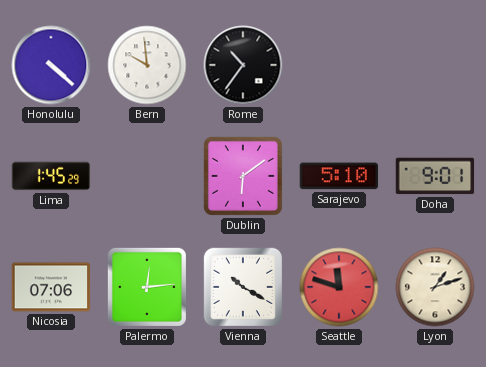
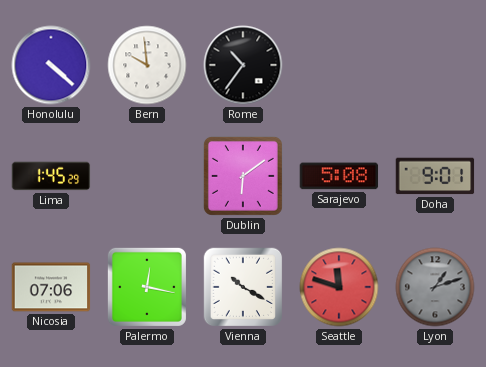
Sarajevo: 5:10 -> 5:08
Palermo: 12:14 -> 12:17
Lyon dial: cream -> grey
